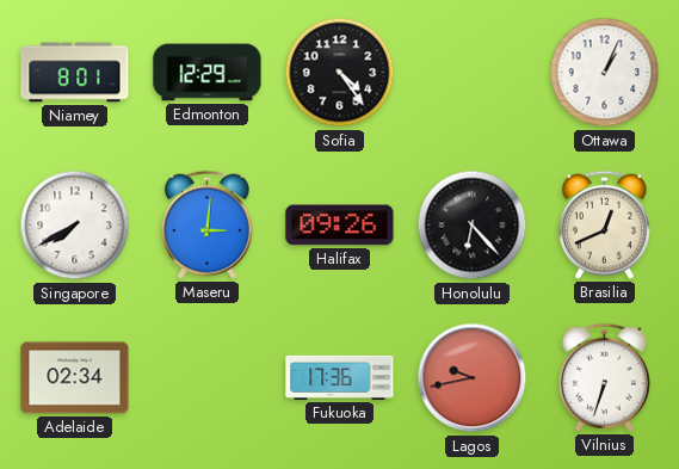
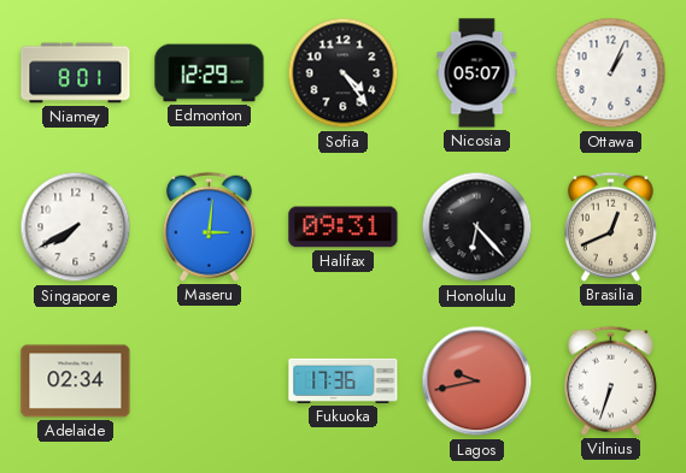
Nicosia: none -> 05:07
Halifax: 09:26 -> 09:31
